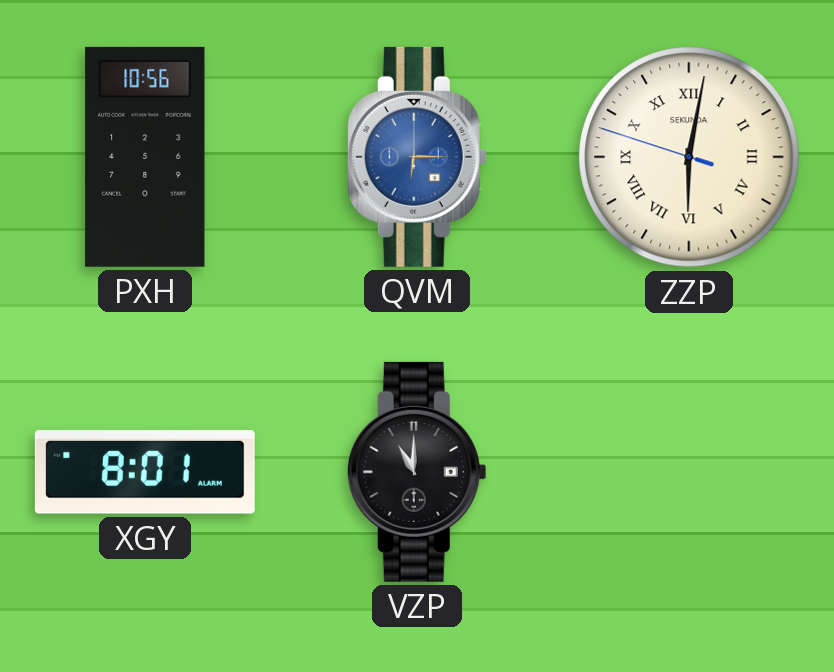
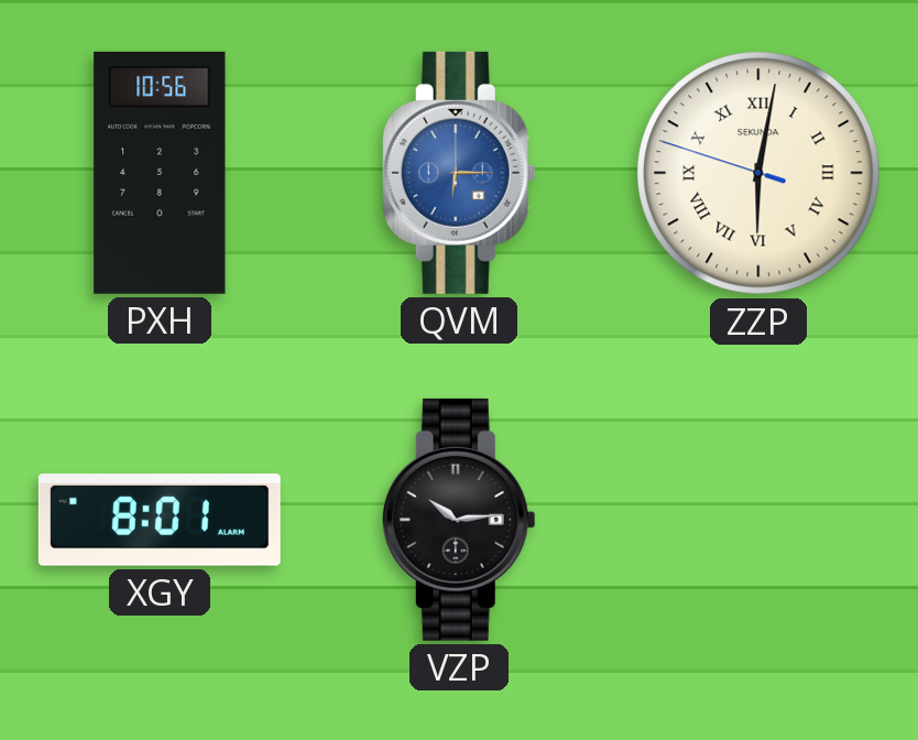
VZP: 11:00 -> 10:14
